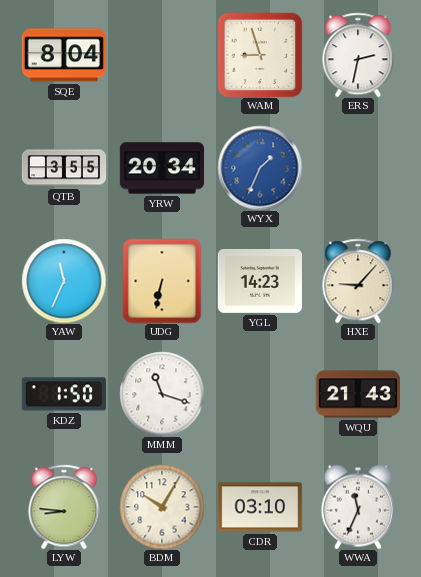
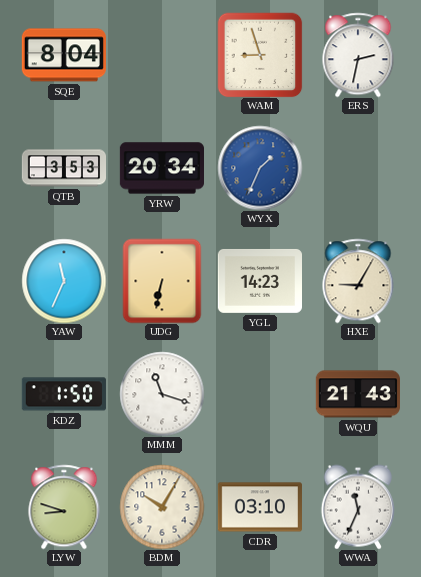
QTB: 3:55 -> 3:53
HXE: 9:07 -> 9:05
LYW: 8:46 -> 8:48
